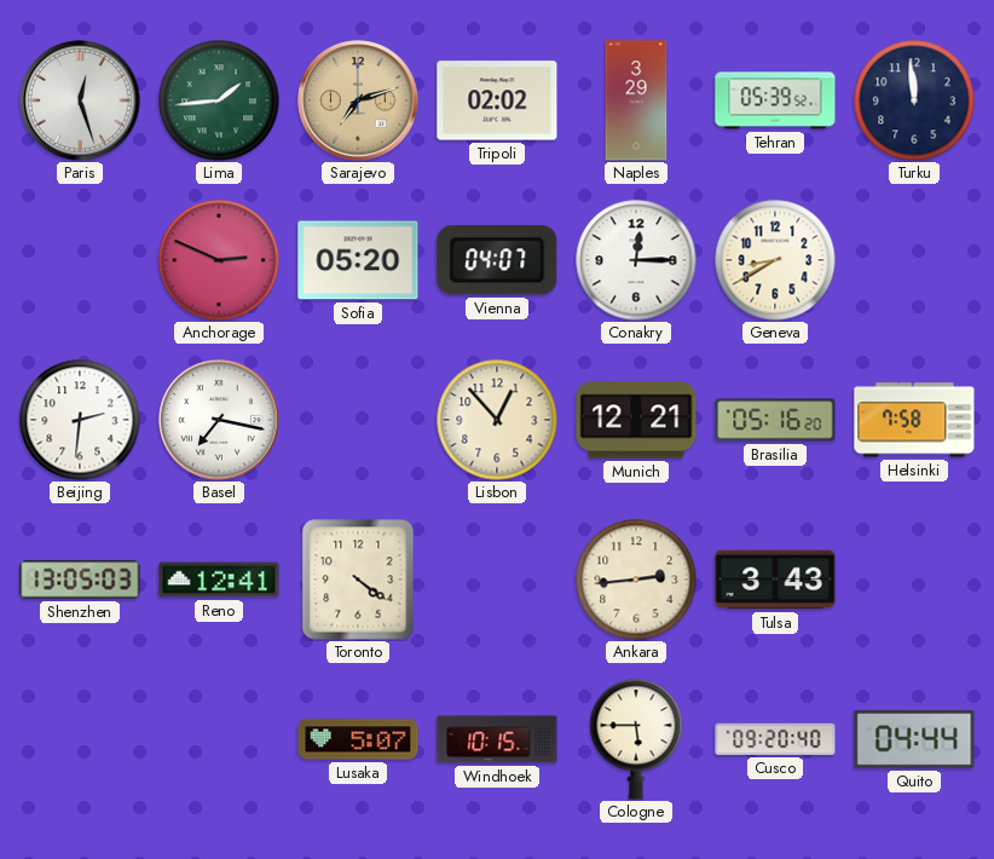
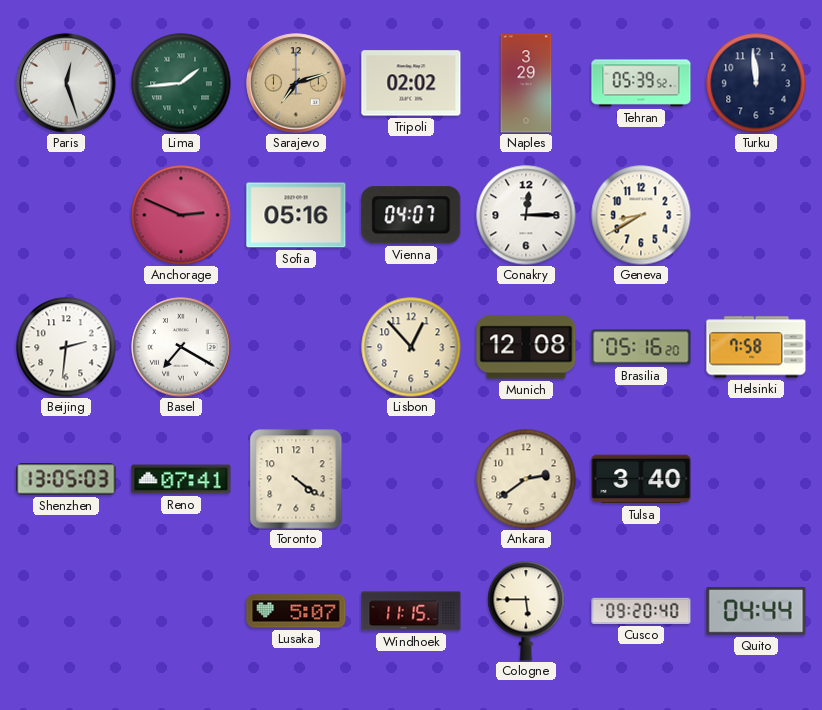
Sofia: 05:20 -> 05:16
Basel: 7:17 -> 7:20
Munich: 12:21 -> 12:08
Reno: 12:41 -> 07:41
Ankara: 2:44 -> 2:39
Tulsa: 3:43 -> 3:40
Windhoek: 10:15 -> 11:15
